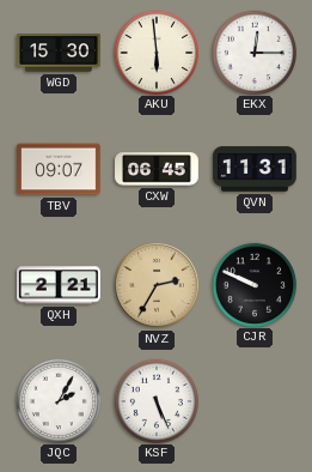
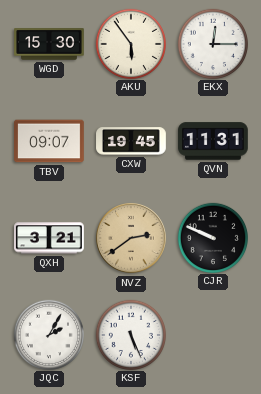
AKU: 5:59 -> 5:54
CXW: 06:45 -> 19:45
QXH: 2:21 -> 3:21
NVZ: 2:35 -> 2:39
